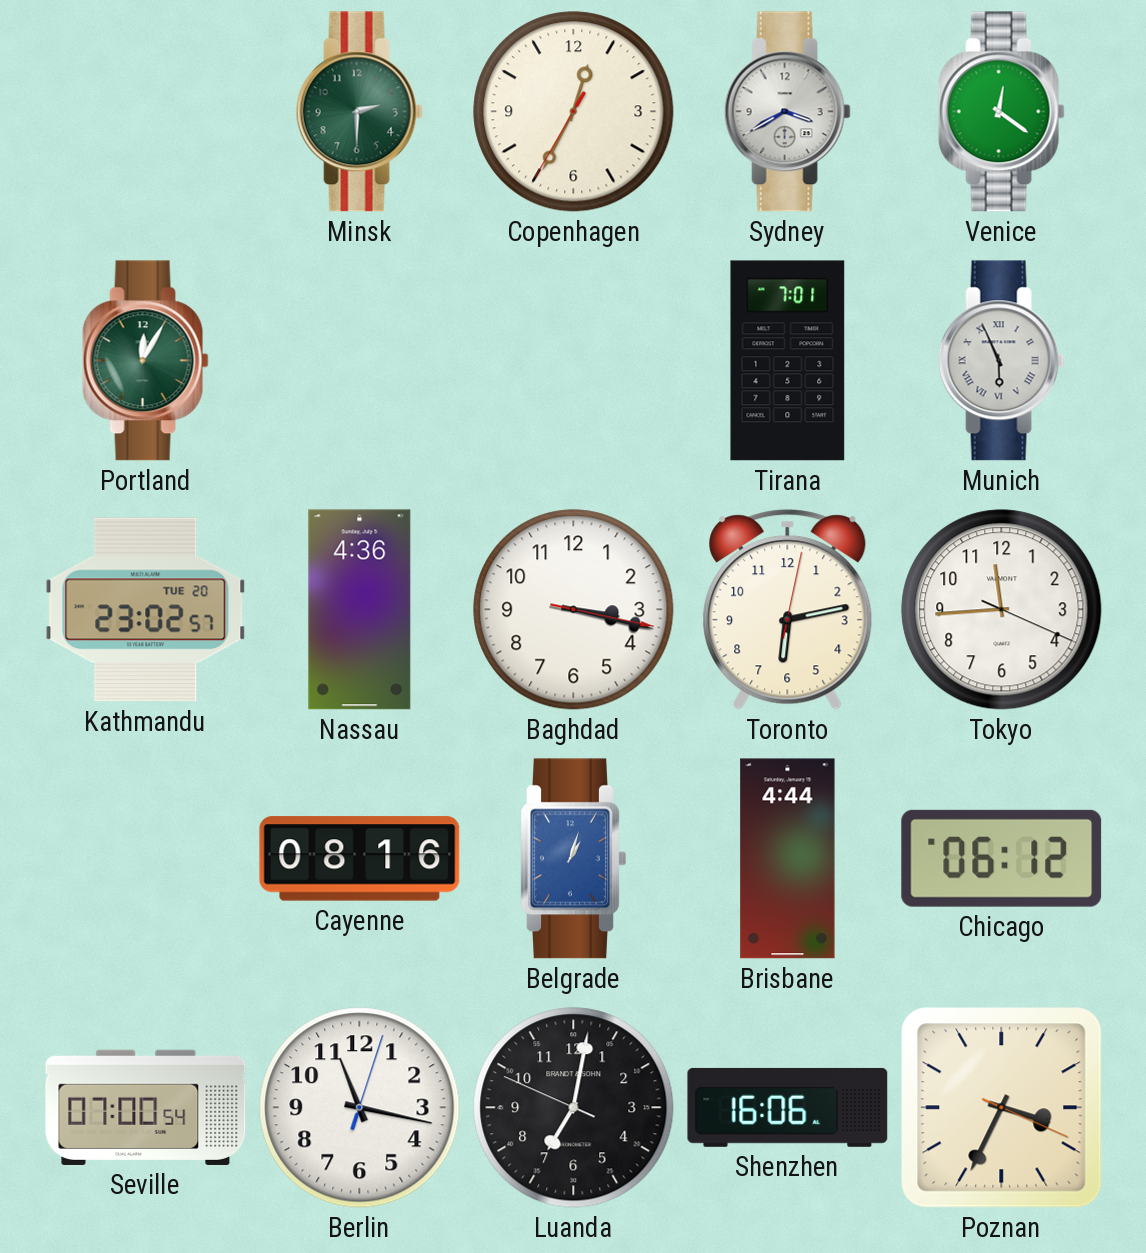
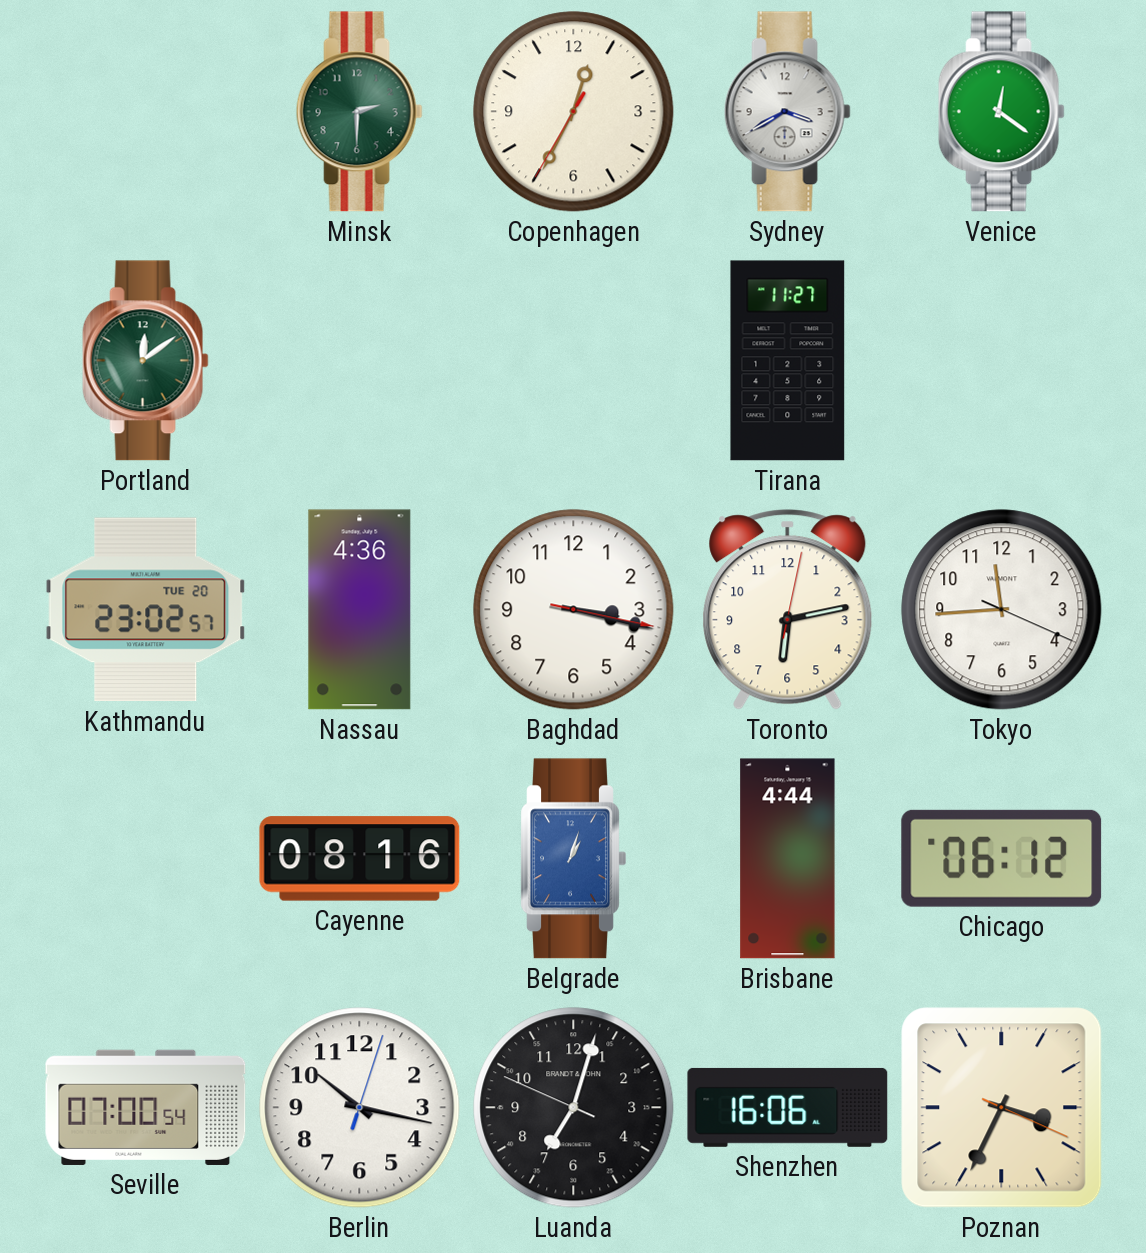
Portland: 12:05 -> 12:09
Tirana: 7:01 -> 11:27
Munich: 5:56 -> none
Berlin: 11:17 -> 10:17
Luanda: 7:01 -> 7:02
